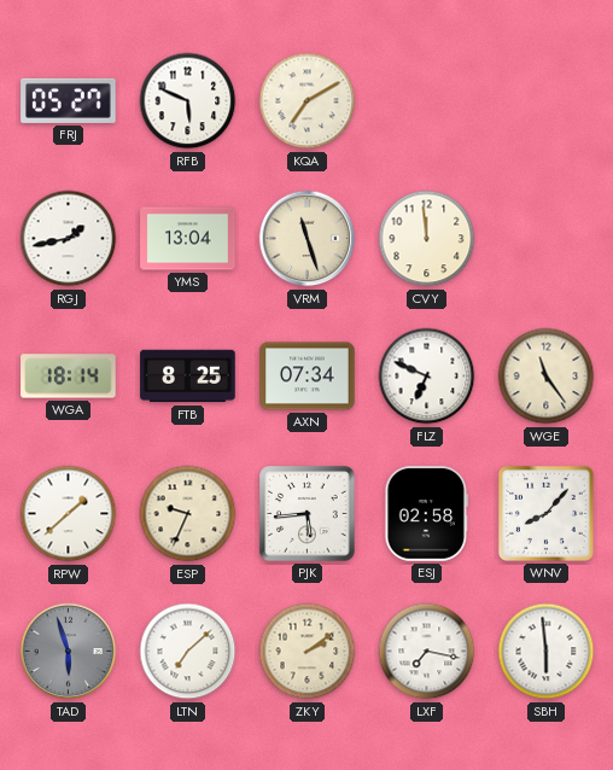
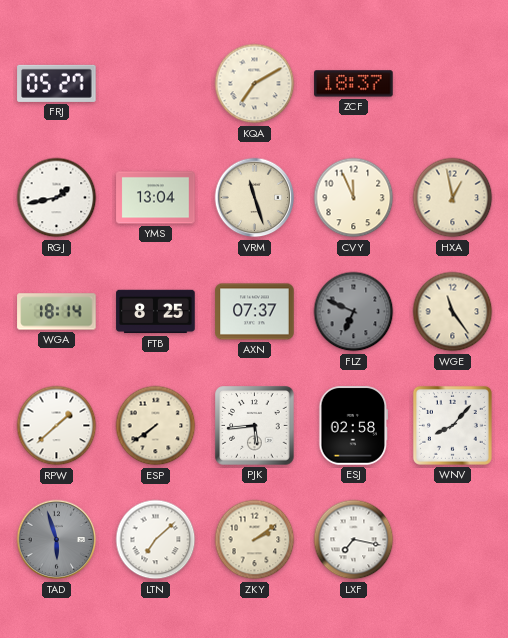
RFB: 5:49 -> none
ZCF: none -> 18:37
CVY: 11:59 -> 11:56
HXA: none -> 12:58
AXN: 07:34 -> 07:37
FLZ dial: white -> grey
ESP: 9:34 -> 7:39
SBH: 5:59 -> none
